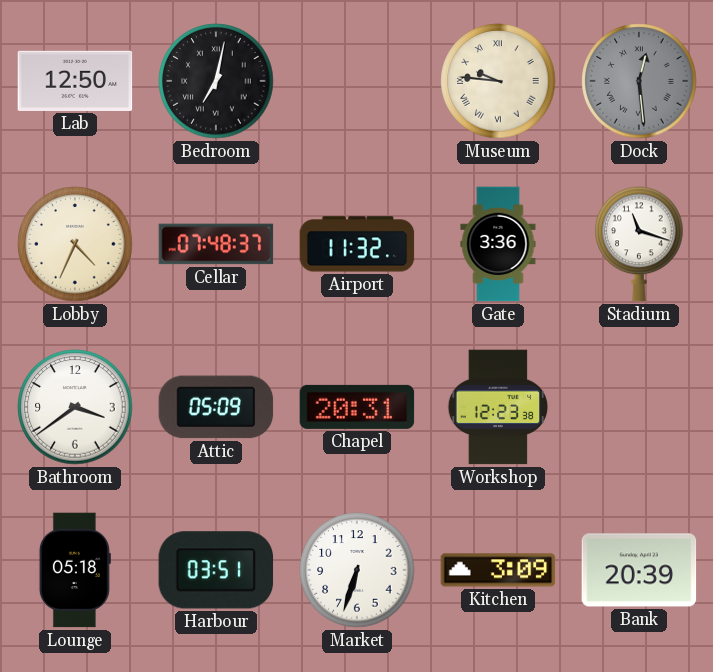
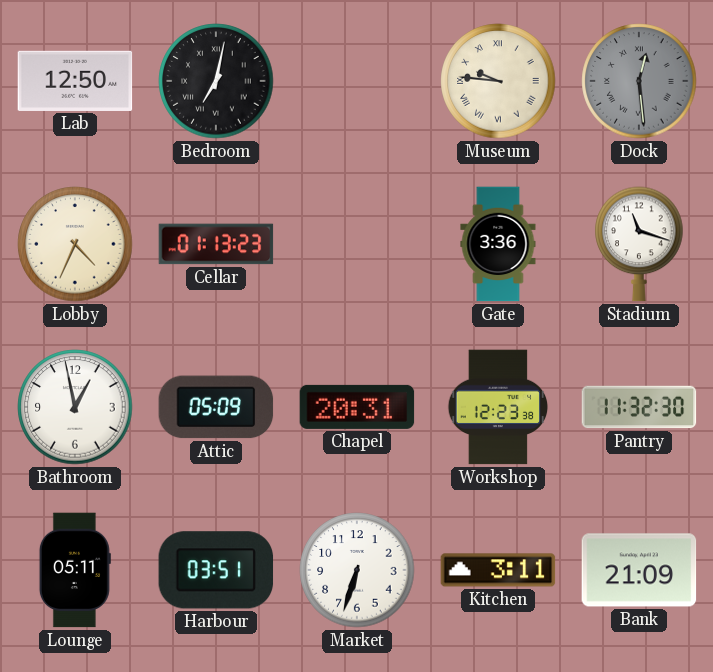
Cellar: 07:48 -> 01:13
Airport: 11:32 -> none
Bathroom: 3:39 -> 12:58
Pantry: none -> 11:32
Lounge: 05:18 -> 05:11
Kitchen: 3:09 -> 3:11
Bank: 20:39 -> 21:09
